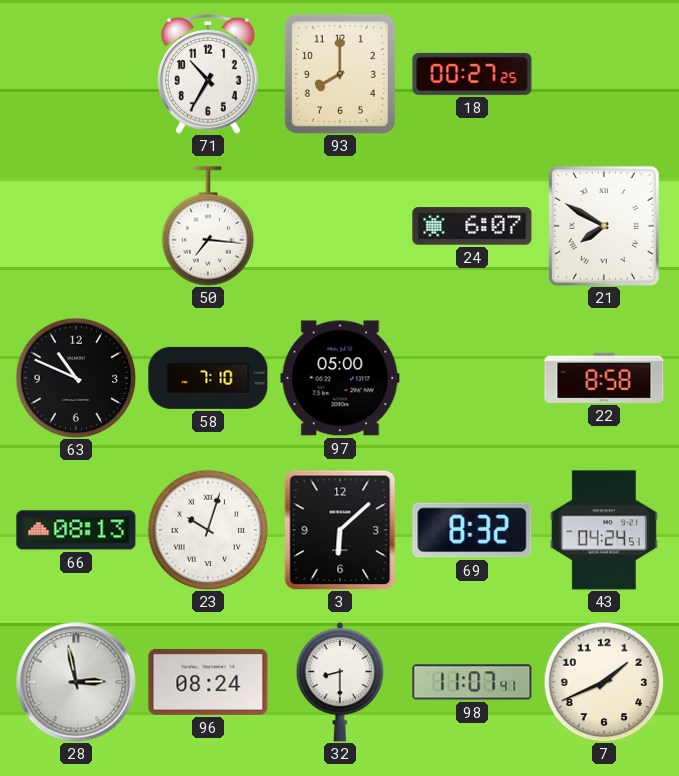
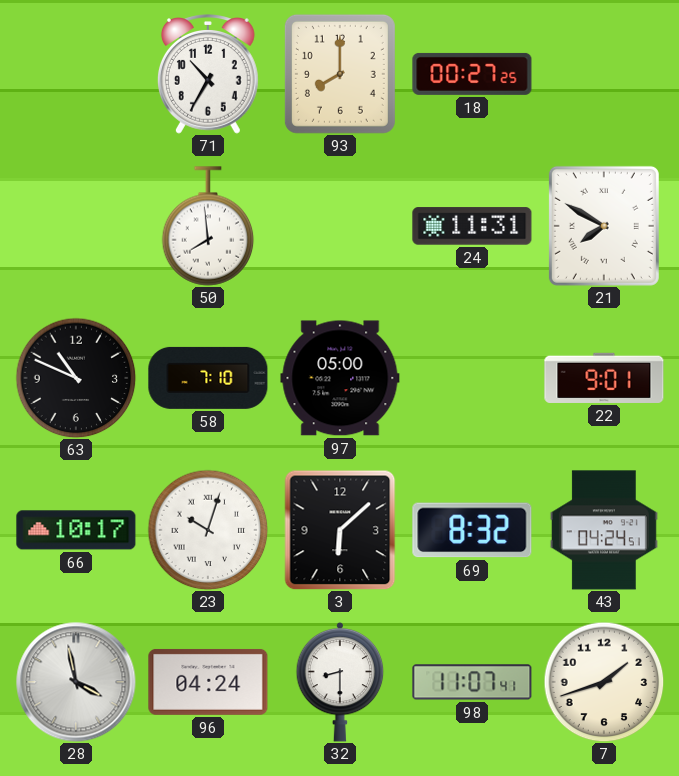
50: 7:16 -> 7:59
24: 6:07 -> 11:31
22: 8:58 -> 9:01
66: 08:13 -> 10:17
28: 2:58 -> 3:58
96: 08:24 -> 04:24
7: 1:41 -> 1:42
